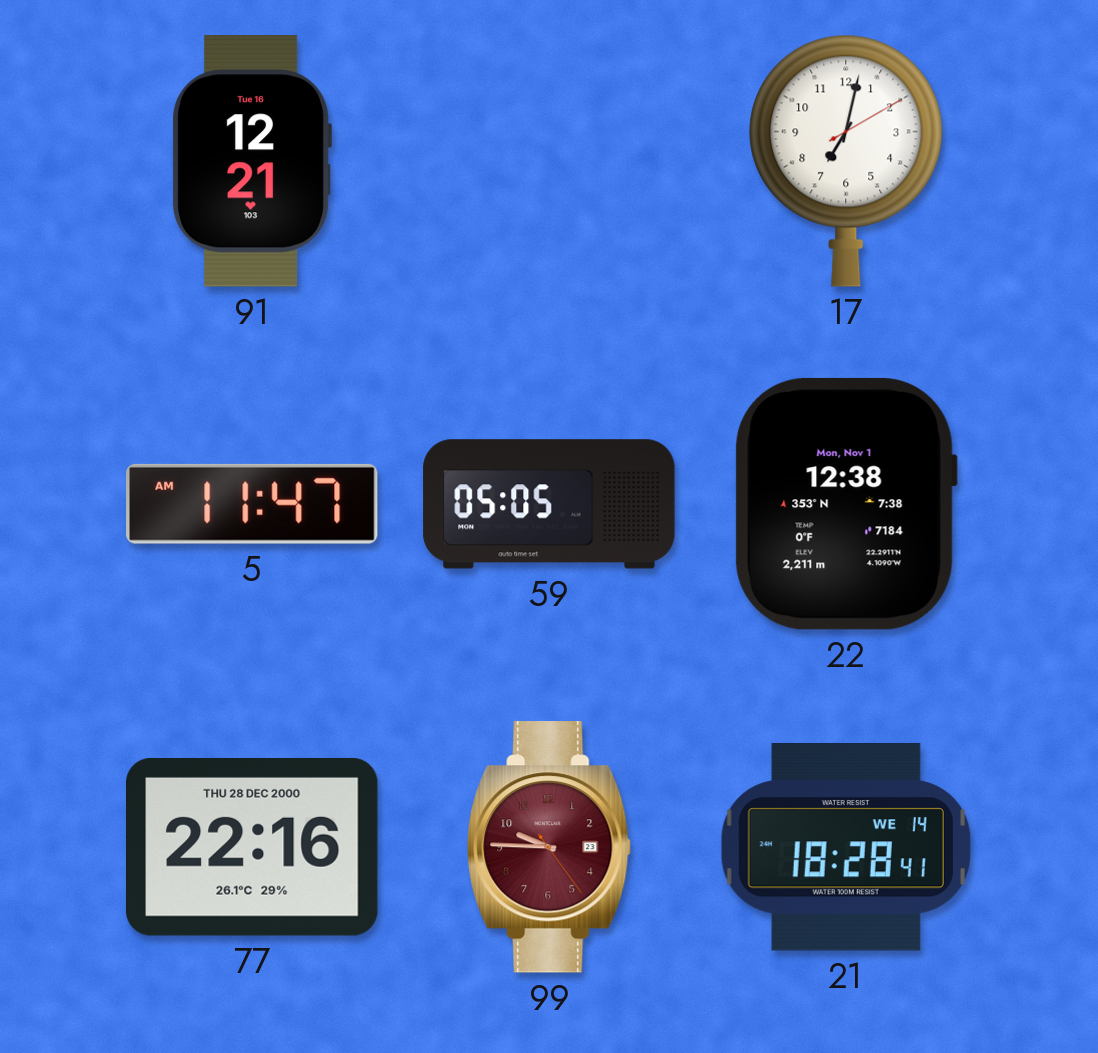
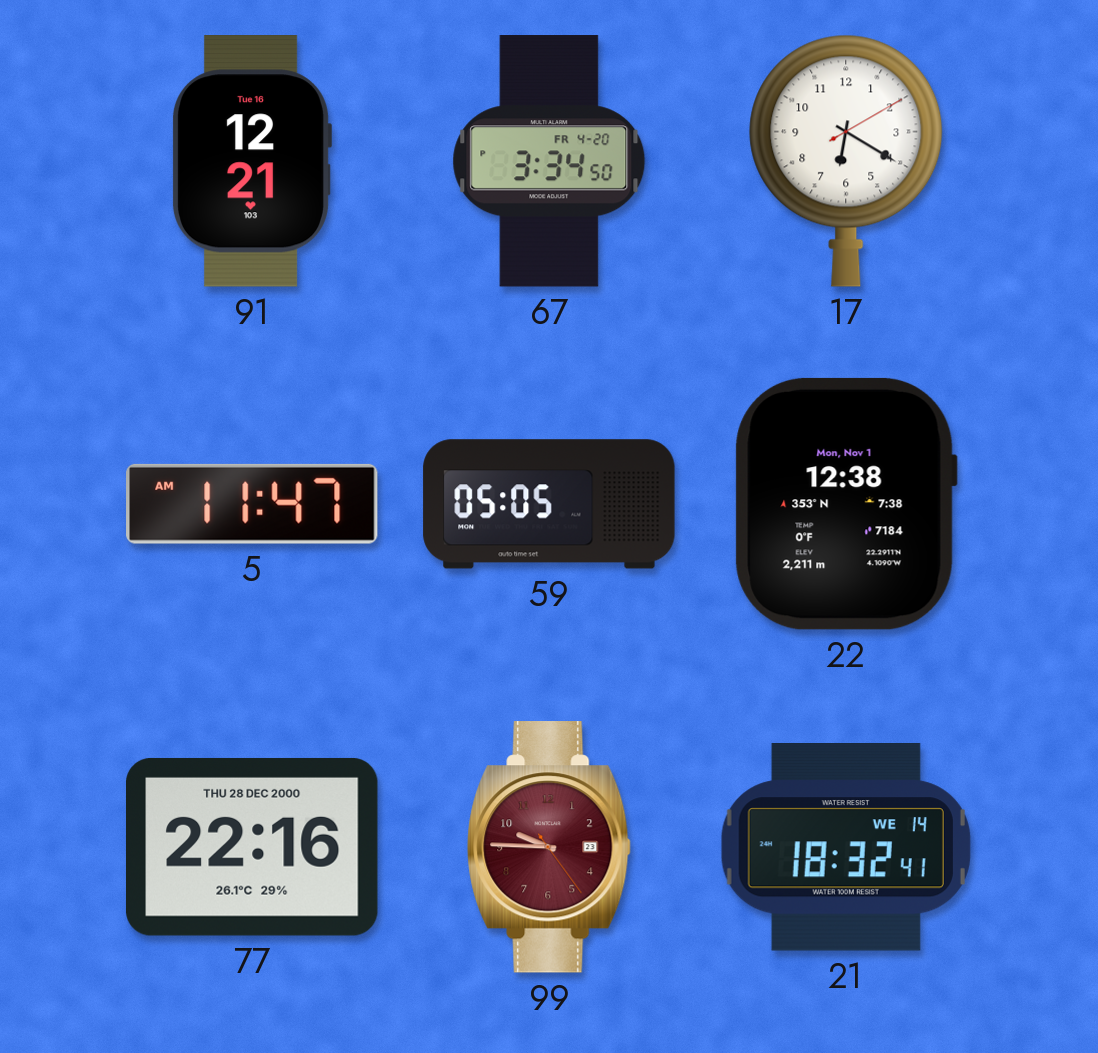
67: none -> 3:34
17: 7:02 -> 6:20
21: 18:28 -> 18:32
